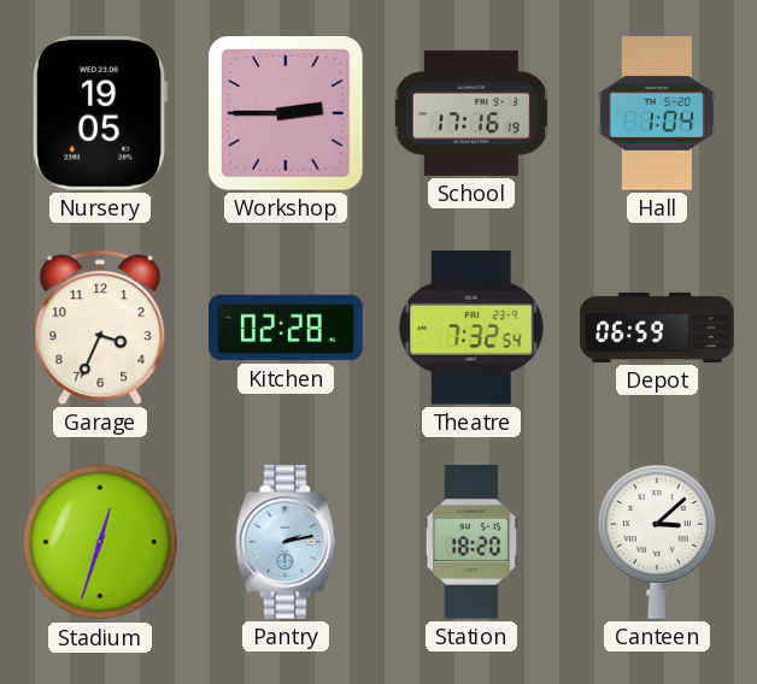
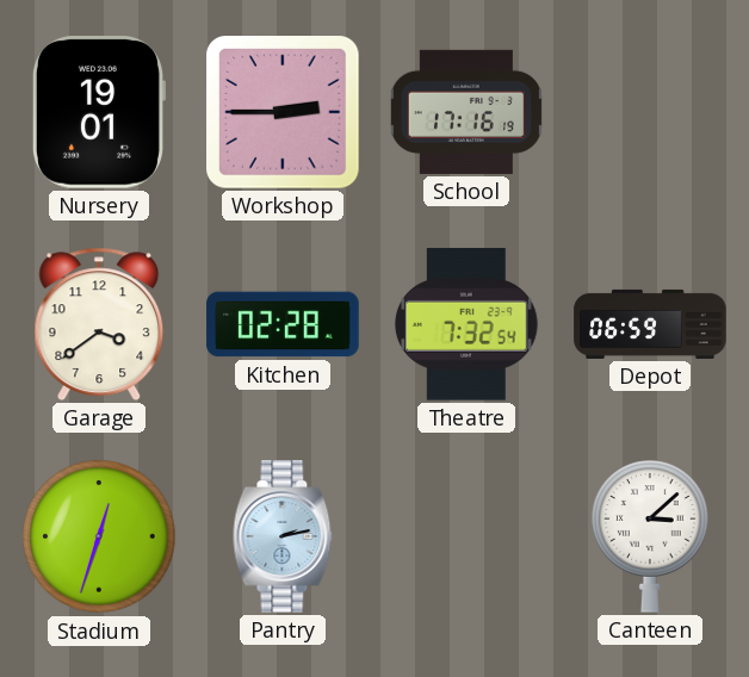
Nursery: 19:05 -> 19:01
Hall: 1:04 -> none
Garage: 3:34 -> 3:39
Station: 18:20 -> none
